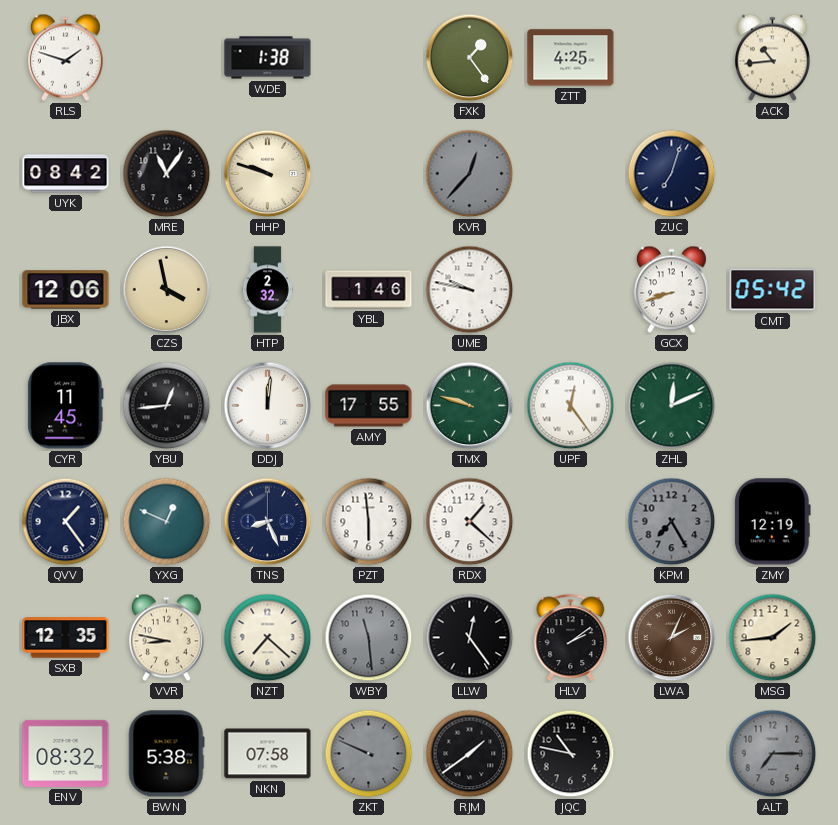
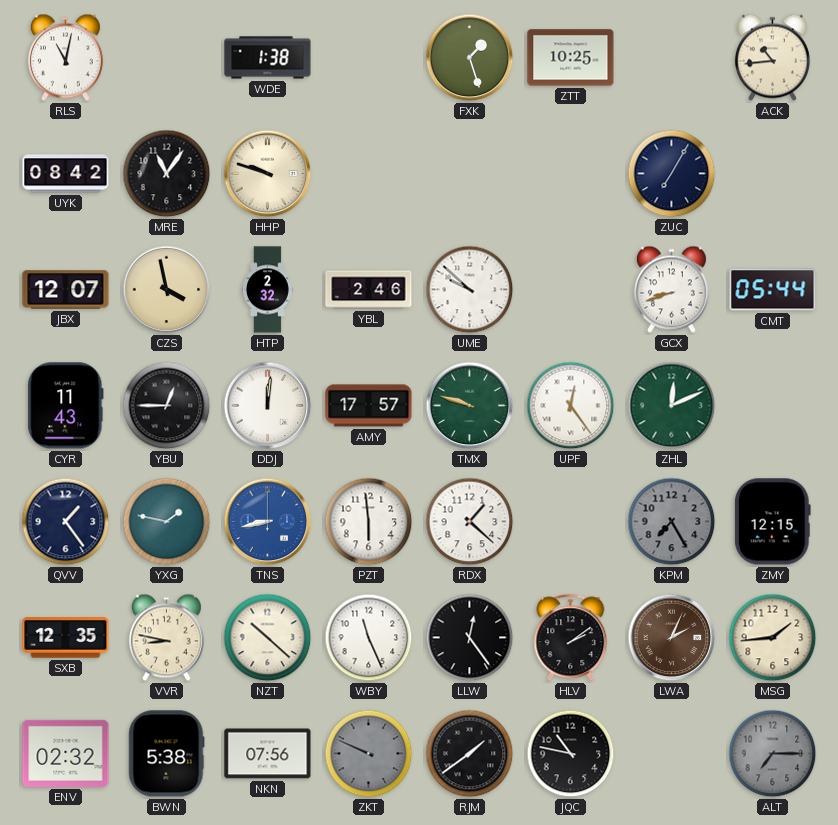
RLS: 1:48 -> 11:02
FXK: 1:24 -> 1:27
ZTT: 4:25 -> 10:25
KVR: 12:37 -> none
ZUC: 7:03 -> 7:05
JBX: 12:06 -> 12:07
YBL: 1:46 -> 2:46
UME: 9:47 -> 9:52
CMT: 05:42 -> 05:44
CYR: 11:45 -> 11:43
YBU: 12:44 -> 12:45
AMY: 17:55 -> 17:57
YXG: 12:49 -> 1:47
TNS: 8:26 -> 8:43
TNS dial: navy -> blue
ZMY: 12:19 -> 12:15
NZT: 7:22 -> 10:22
WBY: 11:29 -> 11:26
WBY dial: grey -> white
ENV: 08:32 -> 02:32
NKN: 07:58 -> 07:56
